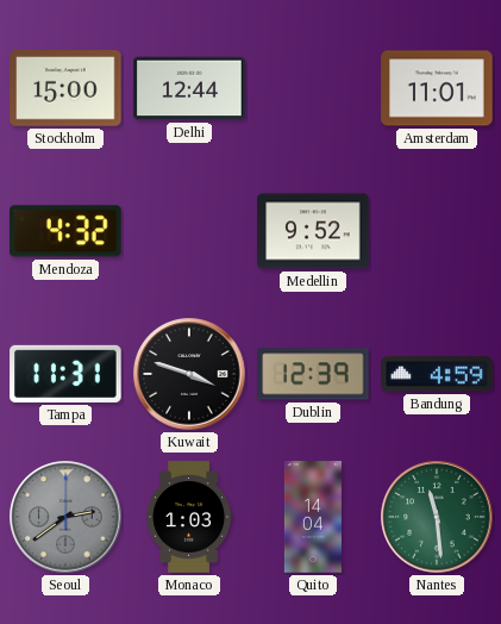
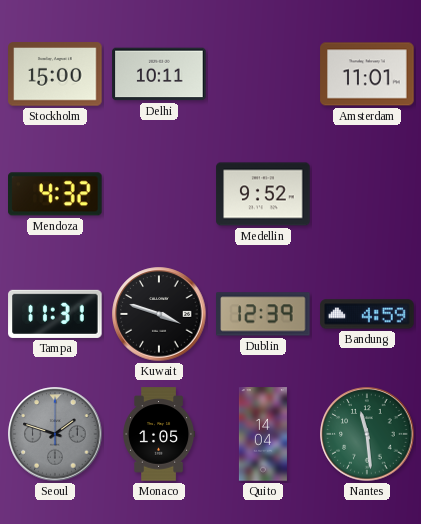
Delhi: 12:44 -> 10:11
Seoul: 2:39 -> 1:48
Monaco: 1:03 -> 1:05
